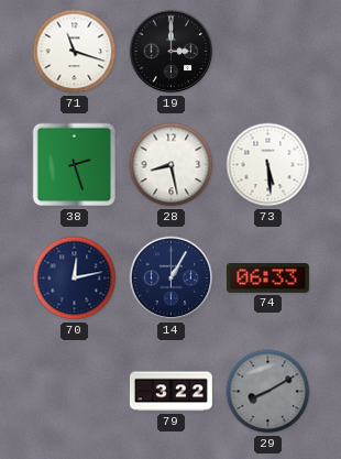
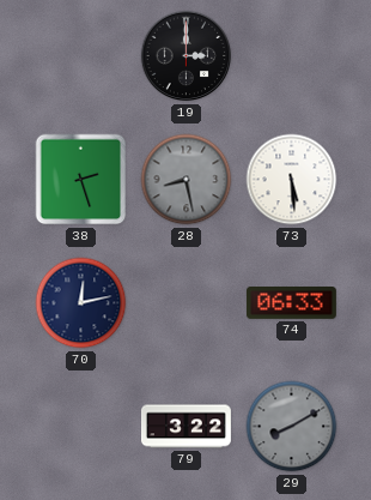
71: 11:18 -> none
28 dial: white -> grey
14: 1:05 -> none
